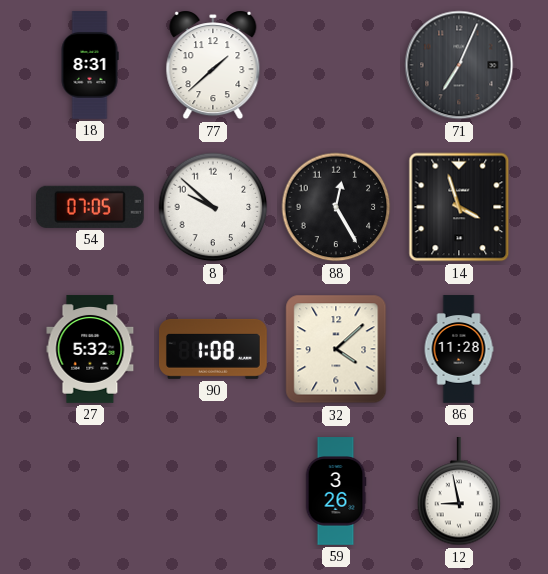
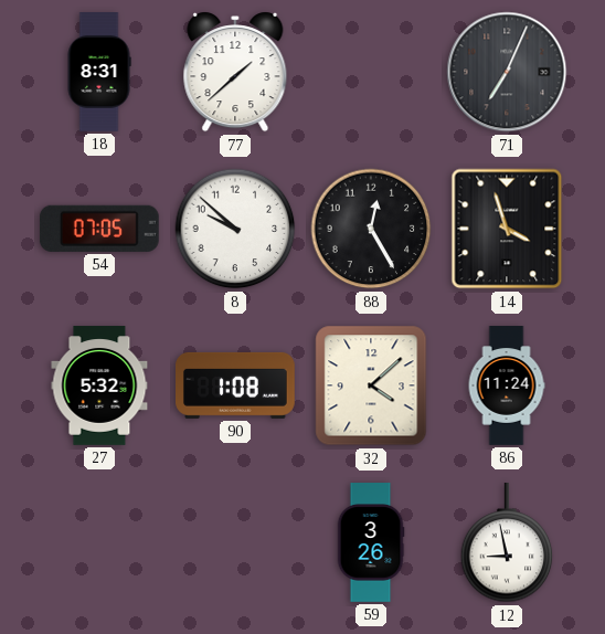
86: 11:28 -> 11:24
